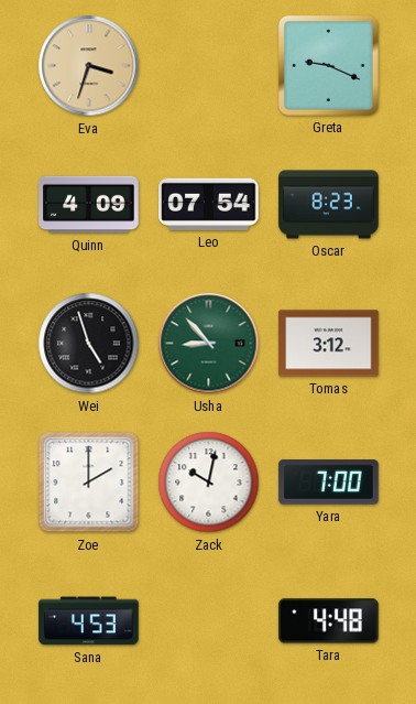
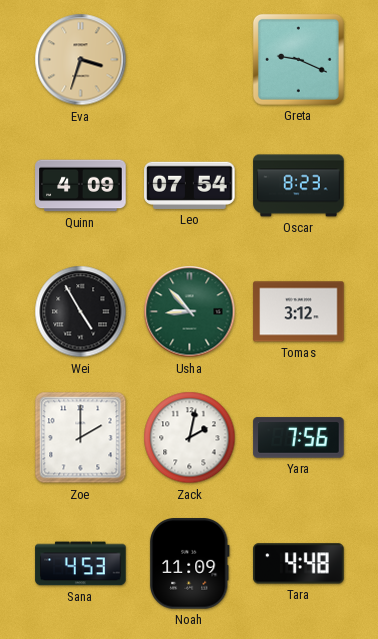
Wei: 4:57 -> 4:55
Zack: 10:02 -> 2:02
Yara: 7:00 -> 7:56
Noah: none -> 11:09
